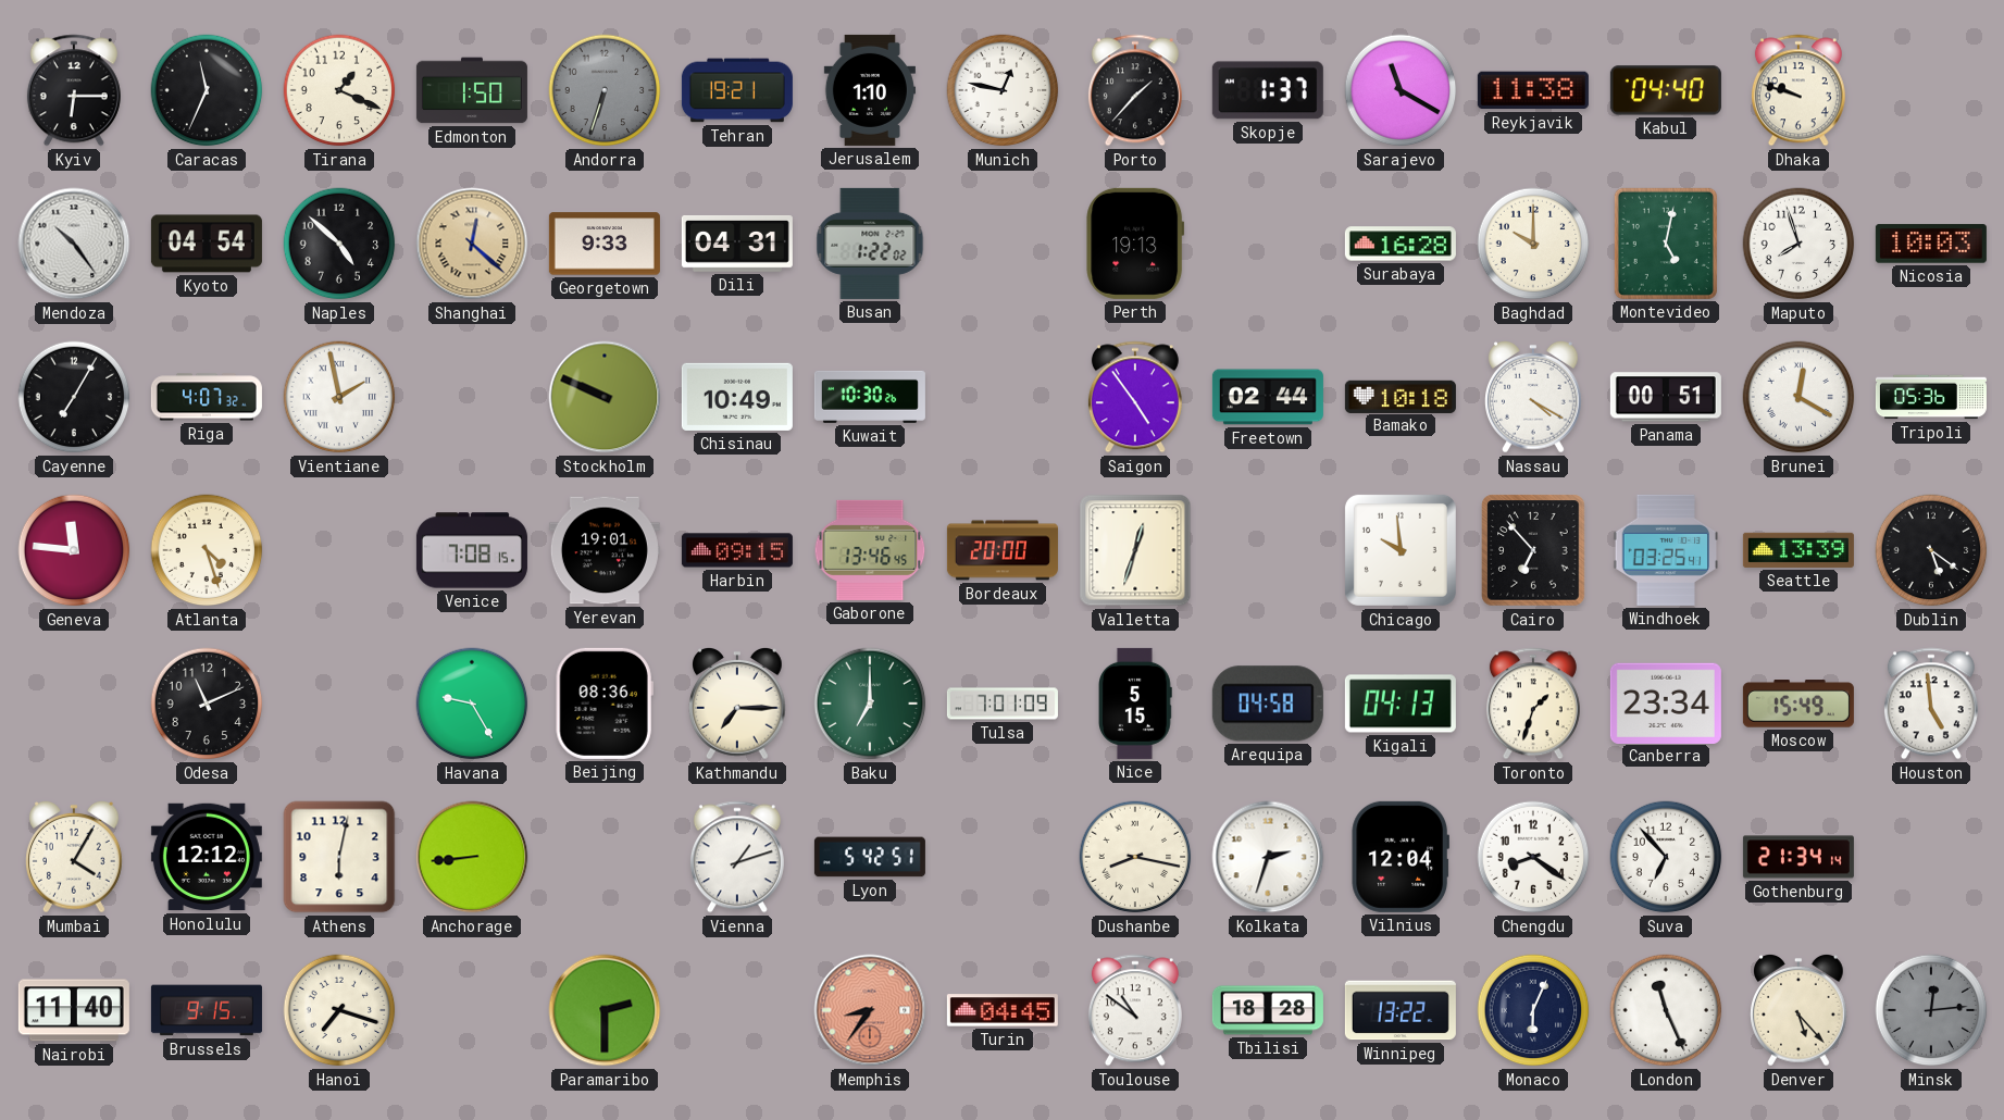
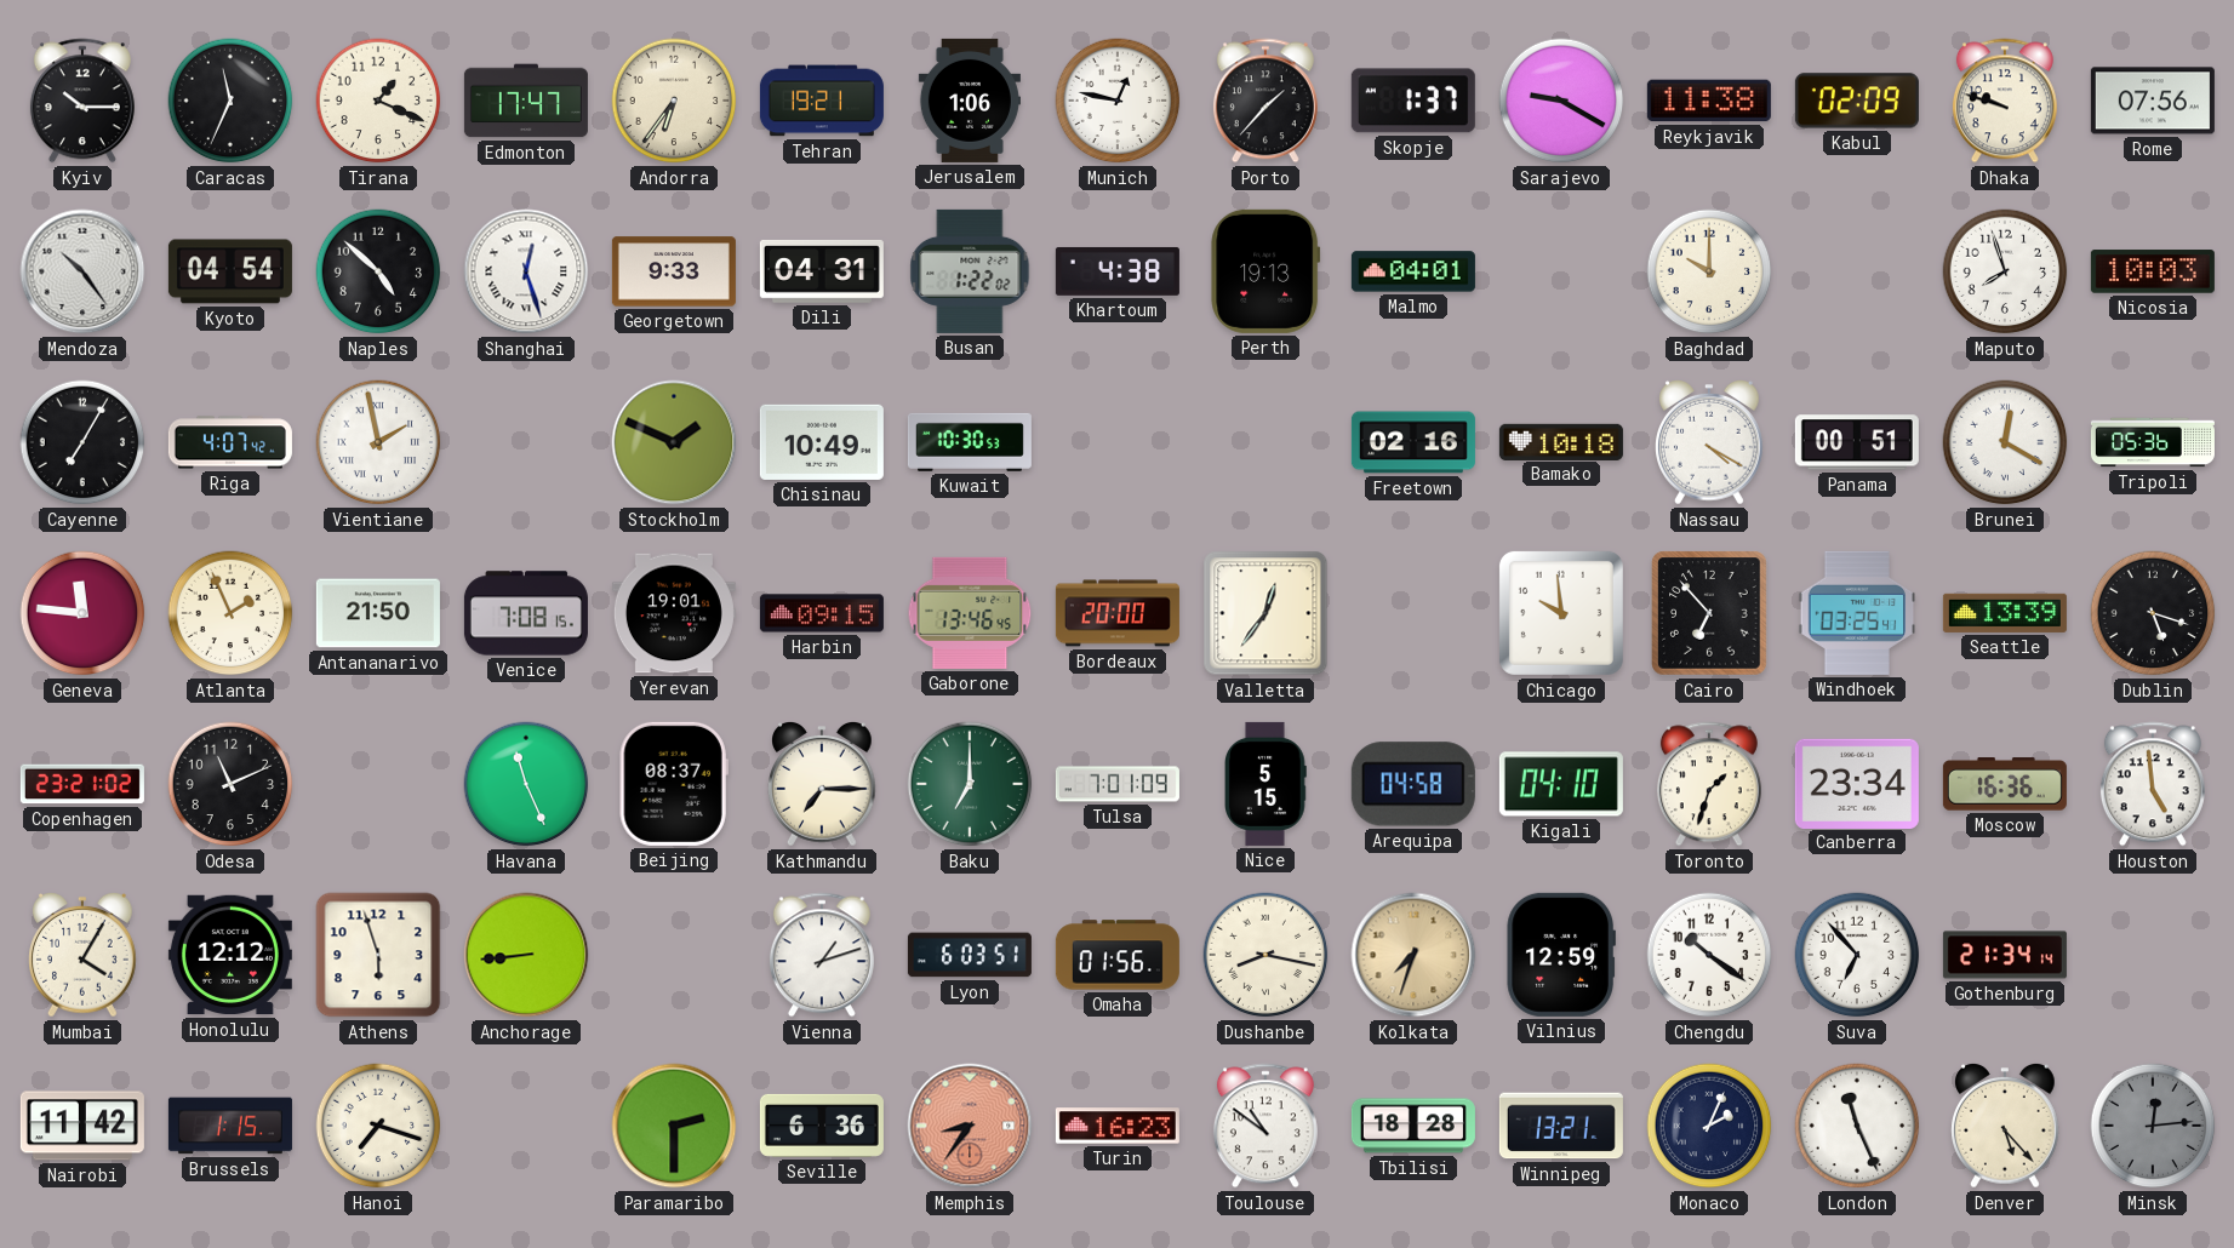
Kyiv: 6:15 -> 10:15
Edmonton: 1:50 -> 17:47
Andorra: 6:33 -> 6:36
Andorra dial: grey -> cream
Jerusalem: 1:10 -> 1:06
Sarajevo: 11:20 -> 9:20
Kabul: 04:40 -> 02:09
Rome: none -> 07:56
Shanghai: 12:22 -> 12:27
Shanghai dial: champagne -> white
Khartoum: none -> 4:38
Malmo: none -> 04:01
Surabaya: 16:28 -> none
Montevideo: 5:02 -> none
Riga: 4:07:32 -> 4:07:42
Stockholm: 9:49 -> 1:49
Kuwait: 10:30:26 -> 10:30:53
Saigon: 4:54 -> none
Freetown: 02:44 -> 02:16
Atlanta: 4:27 -> 1:56
Antananarivo: none -> 21:50
Valletta: 12:33 -> 12:36
Dublin: 5:21 -> 5:18
Copenhagen: none -> 23:21
Havana: 9:25 -> 11:26
Beijing: 08:36 -> 08:37
Kigali: 04:13 -> 04:10
Moscow: 15:49 -> 16:36
Athens: 6:02 -> 5:57
Lyon: 5:42 -> 6:03
Omaha: none -> 01:56
Kolkata: 2:33 -> 7:33
Kolkata dial: white -> champagne
Vilnius: 12:04 -> 12:59
Chengdu: 8:21 -> 10:21
Nairobi: 11:40 -> 11:42
Brussels: 9:15 -> 1:15
Seville: none -> 6:36
Turin: 04:45 -> 16:23
Winnipeg: 13:22 -> 13:21
Monaco: 6:04 -> 2:04
